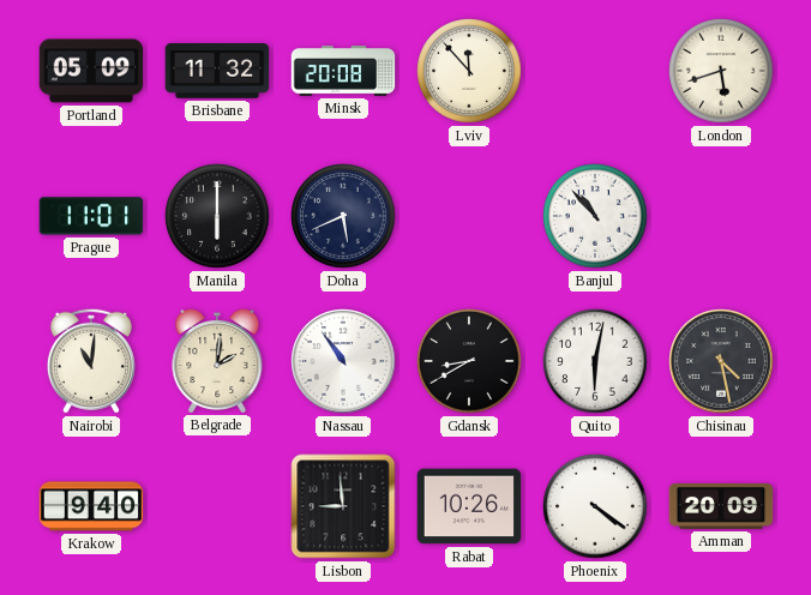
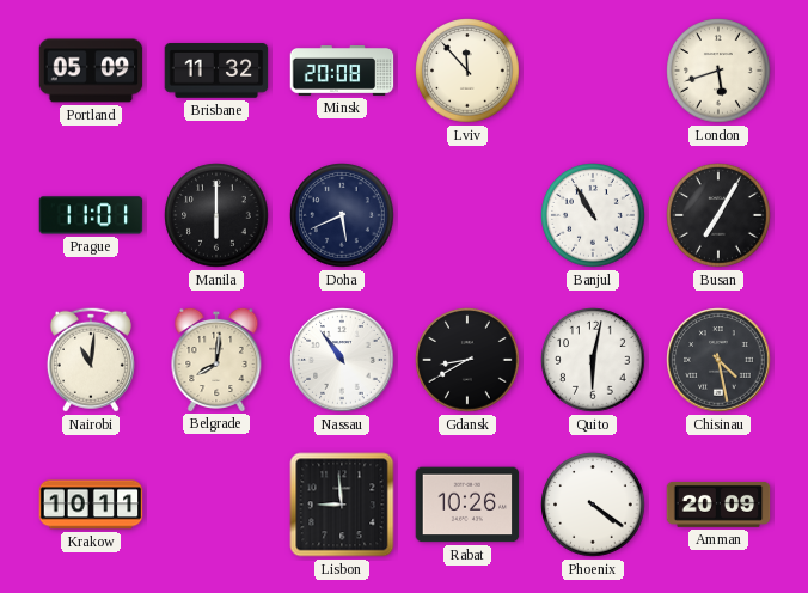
Banjul: 10:53 -> 10:55
Busan: none -> 7:05
Belgrade: 2:01 -> 8:01
Krakow: 9:40 -> 10:11
